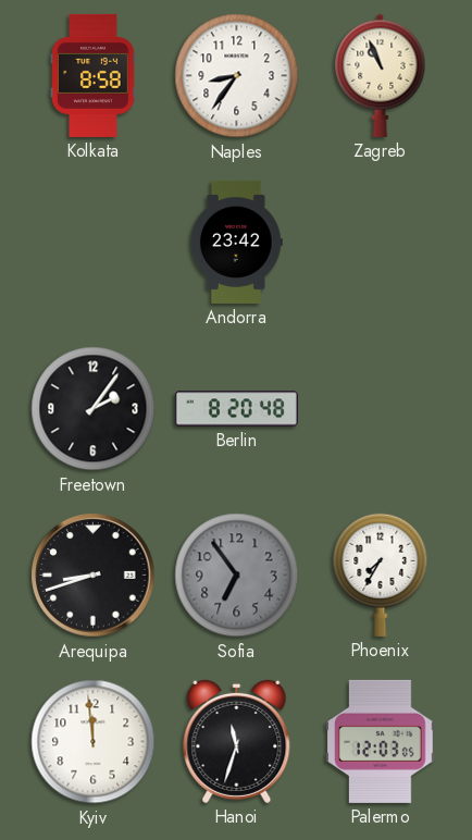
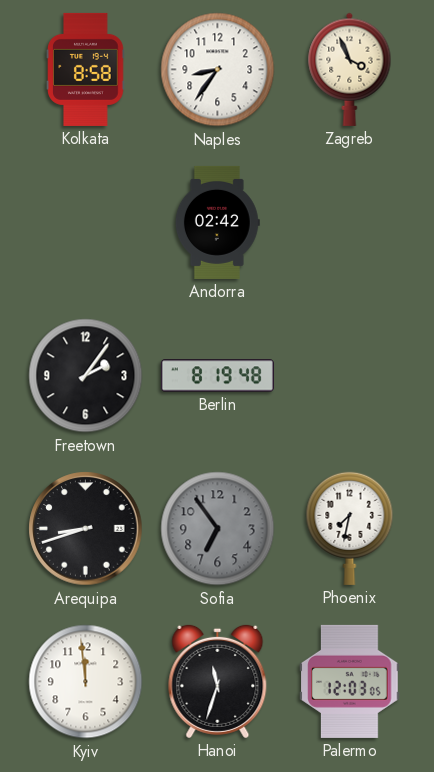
Zagreb: 10:56 -> 3:56
Andorra: 23:42 -> 02:42
Berlin: 8:20 -> 8:19
Phoenix: 7:35 -> 7:32
